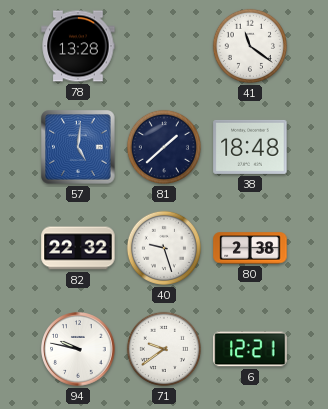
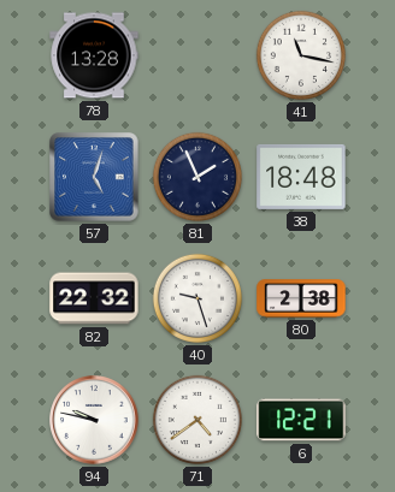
41: 11:21 -> 11:17
57: 5:01 -> 5:03
81: 1:38 -> 1:56
71: 9:39 -> 4:39
